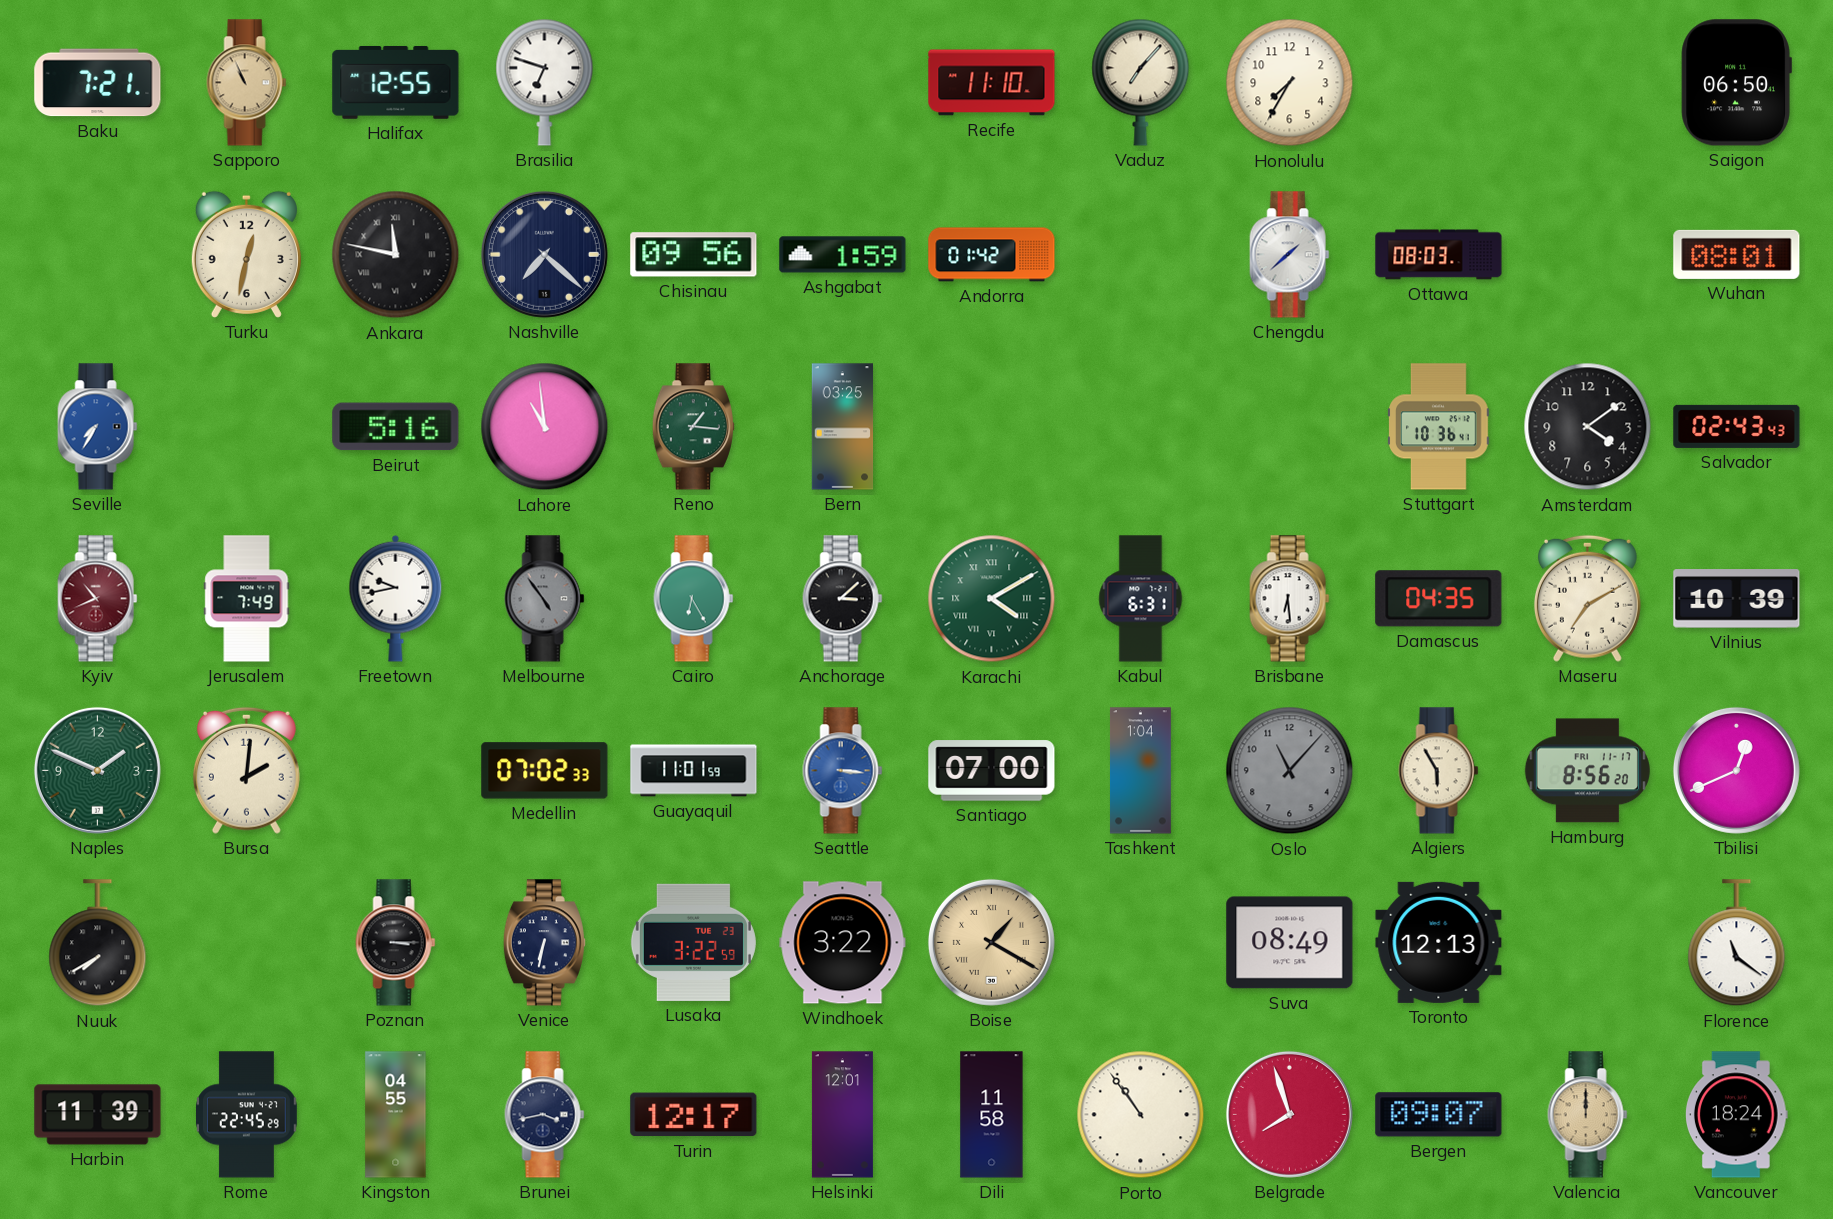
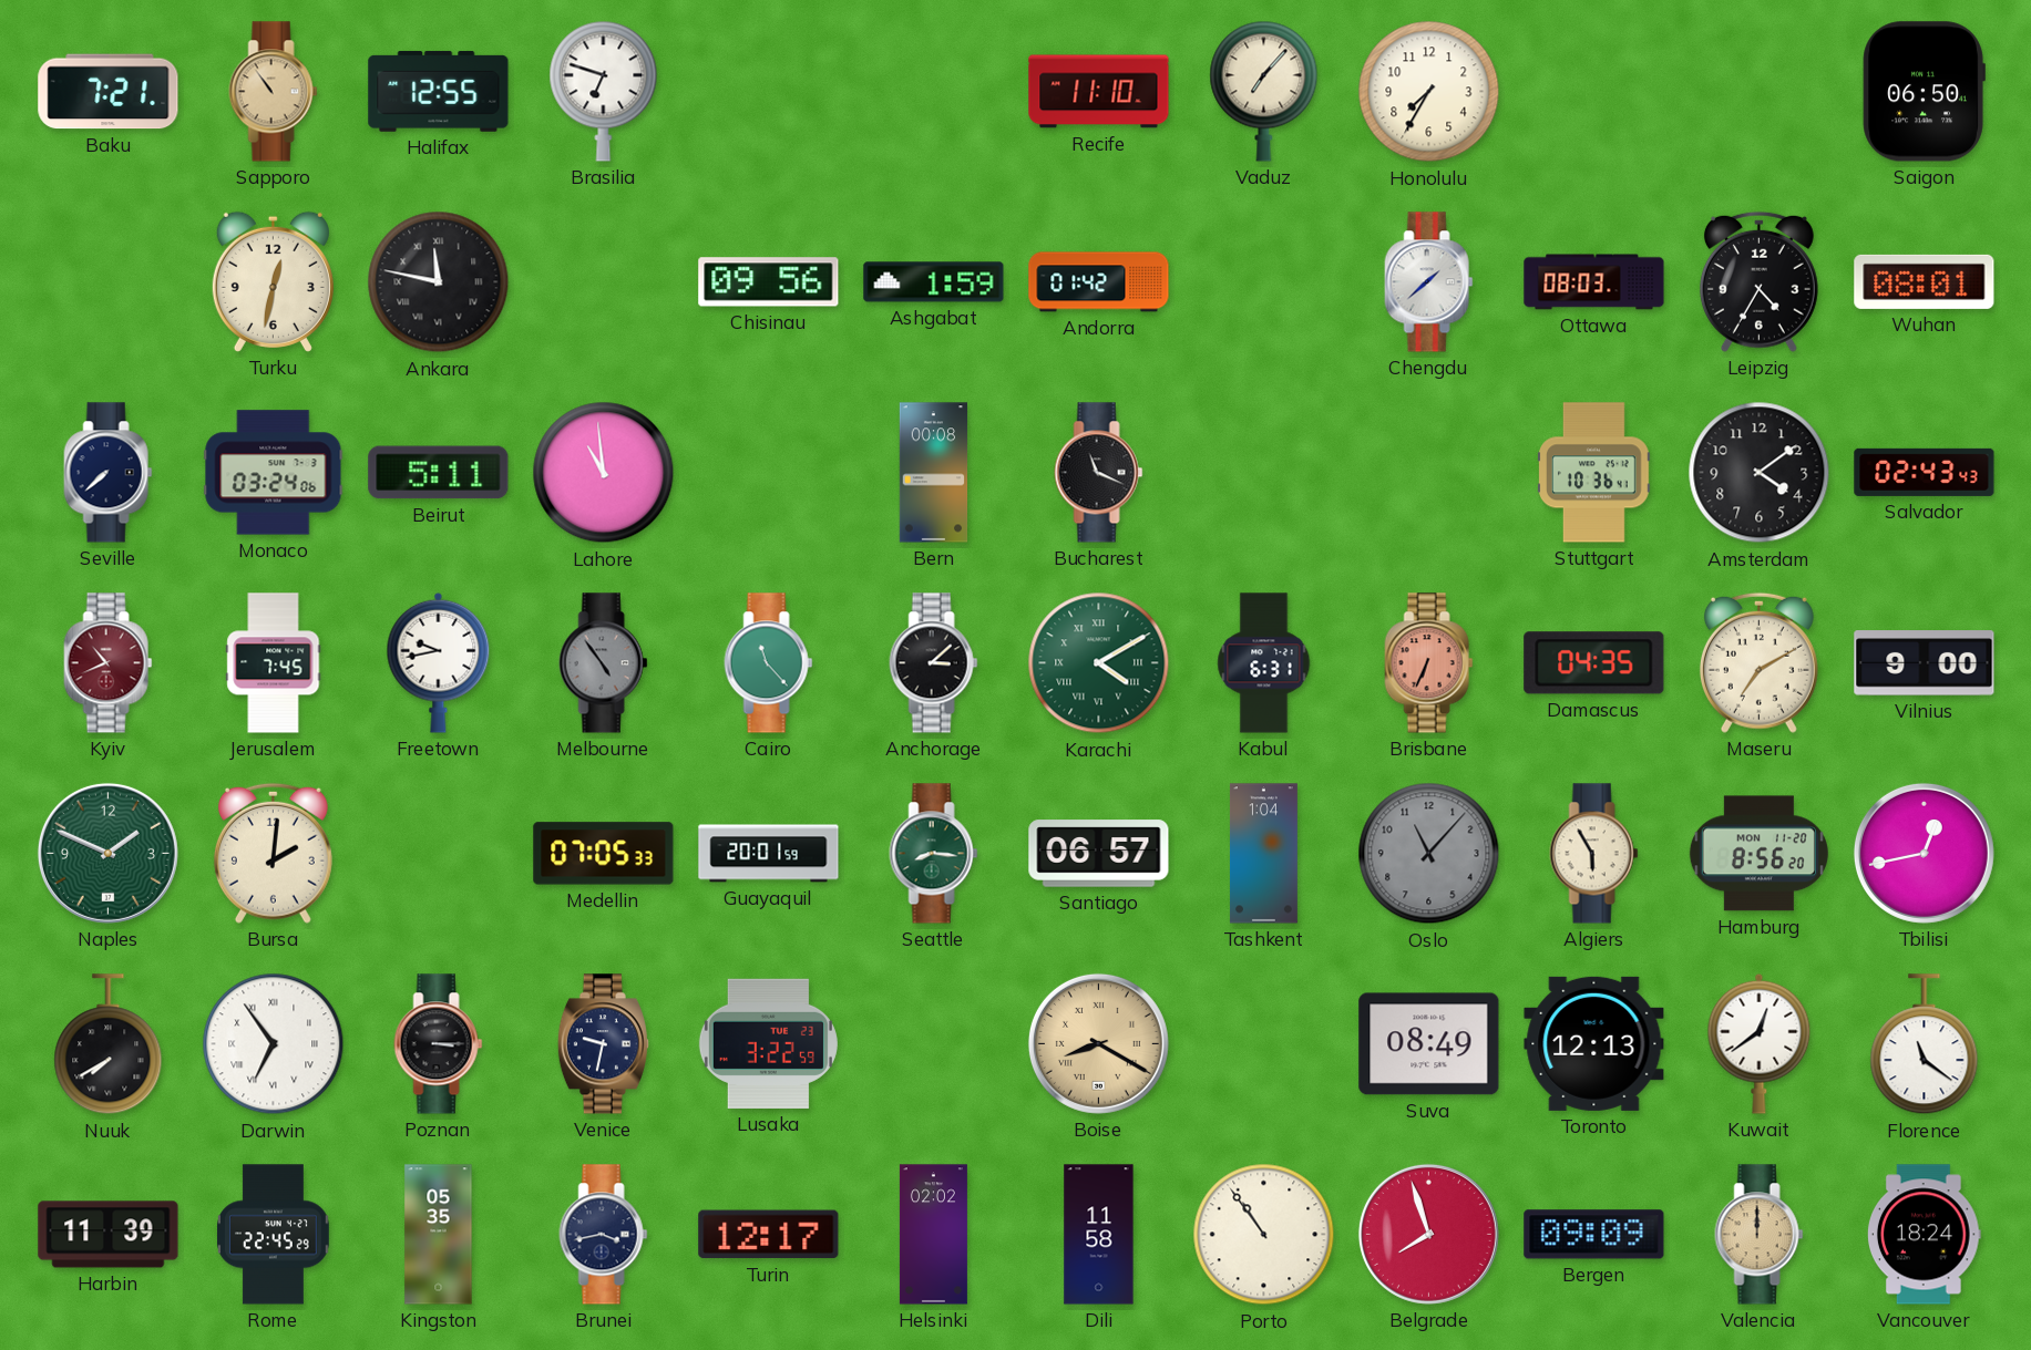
Sapporo: 10:56 -> 10:54
Nashville: 7:22 -> none
Leipzig: none -> 4:35
Seville: 7:35 -> 7:38
Seville dial: blue -> navy
Monaco: none -> 03:24
Beirut: 5:16 -> 5:11
Reno: 1:16 -> none
Bern: 03:25 -> 00:08
Bucharest: none -> 11:19
Jerusalem: 7:49 -> 7:45
Cairo: 6:25 -> 11:23
Brisbane: 6:29 -> 6:34
Brisbane dial: white -> salmon
Vilnius: 10:39 -> 9:00
Medellin: 07:02 -> 07:05
Guayaquil: 11:01 -> 20:01
Seattle: 3:16 -> 8:16
Seattle dial: blue -> green
Santiago: 07:00 -> 06:57
Hamburg date: FRI 11-17 -> MON 11-20
Tbilisi: 12:41 -> 12:43
Darwin: none -> 6:54
Venice: 6:32 -> 9:32
Windhoek: 3:22 -> none
Boise: 1:20 -> 8:20
Kuwait: none -> 12:39
Kingston: 04:55 -> 05:35
Helsinki: 12:01 -> 02:02
Bergen: 09:07 -> 09:09
